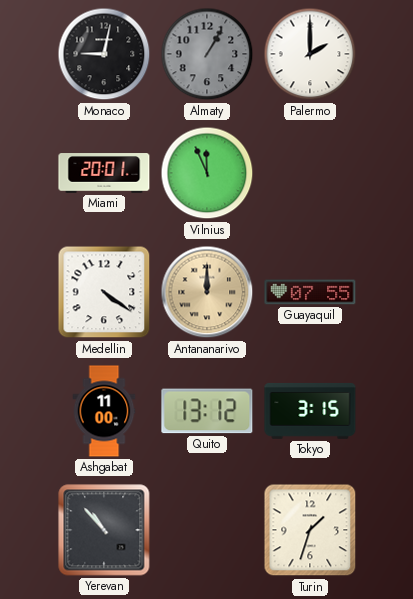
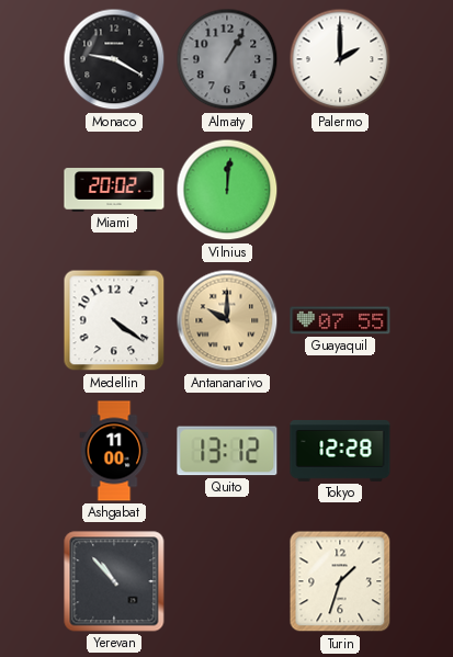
Monaco: 9:02 -> 9:20
Miami: 20:01 -> 20:02
Vilnius: 11:56 -> 12:01
Antananarivo: 12:00 -> 10:00
Tokyo: 3:15 -> 12:28
